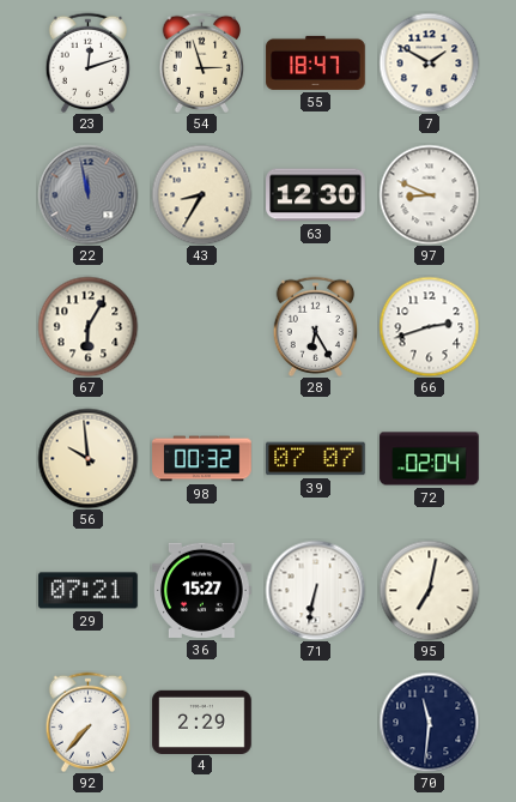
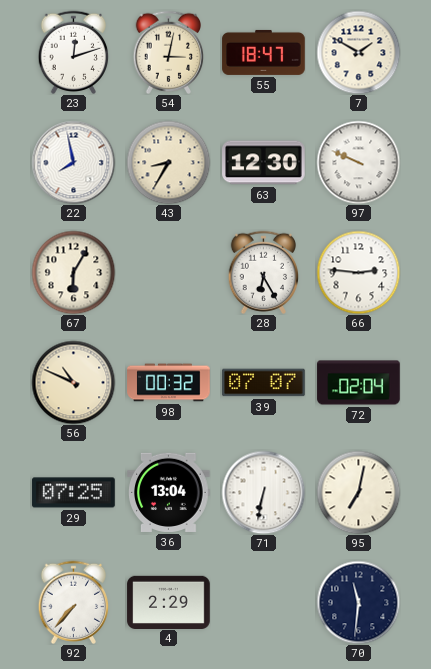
54: 2:57 -> 3:02
22: 11:58 -> 7:58
22 dial: grey -> white
97: 8:49 -> 9:49
66: 2:42 -> 2:46
56: 9:59 -> 10:49
29: 07:21 -> 07:25
36: 15:27 -> 13:04
